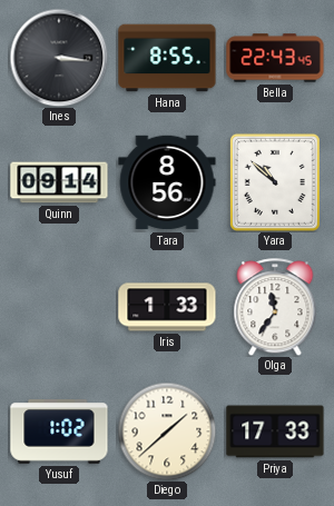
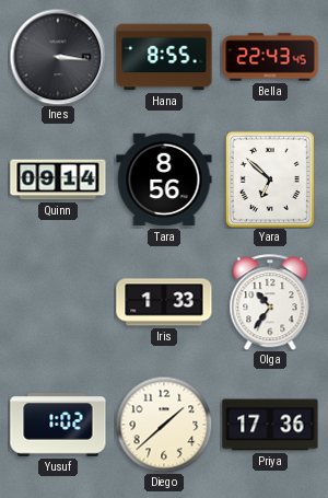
Yara: 10:52 -> 6:52
Olga: 11:36 -> 10:36
Priya: 17:33 -> 17:36
